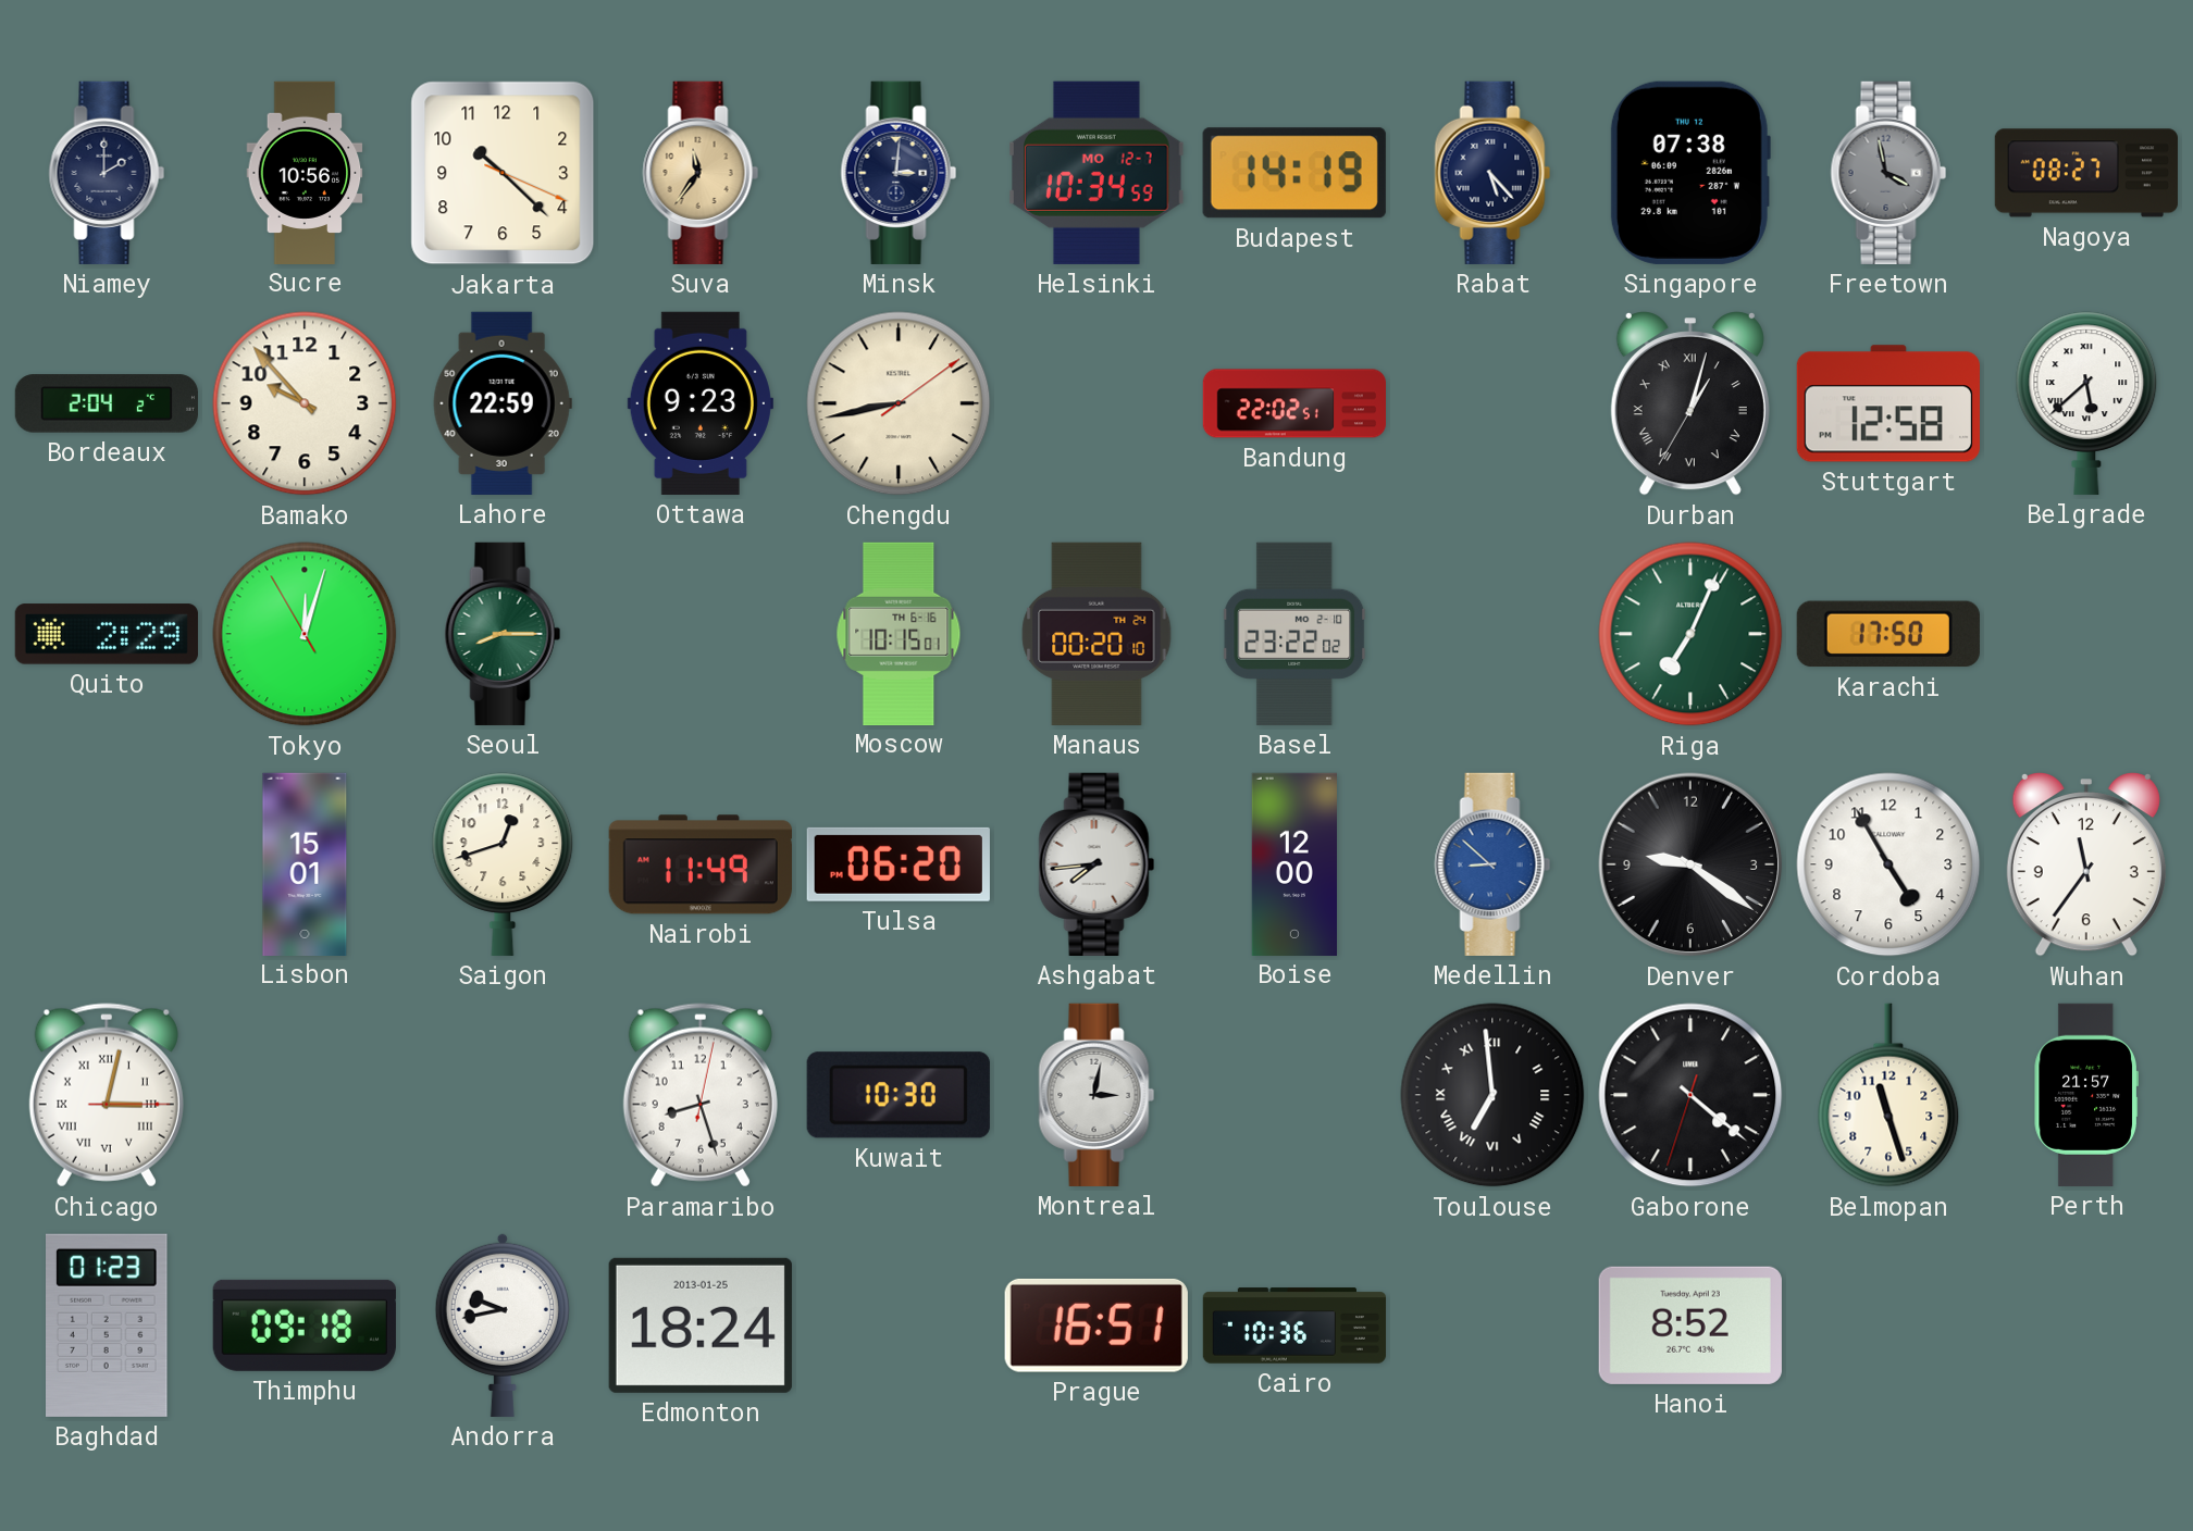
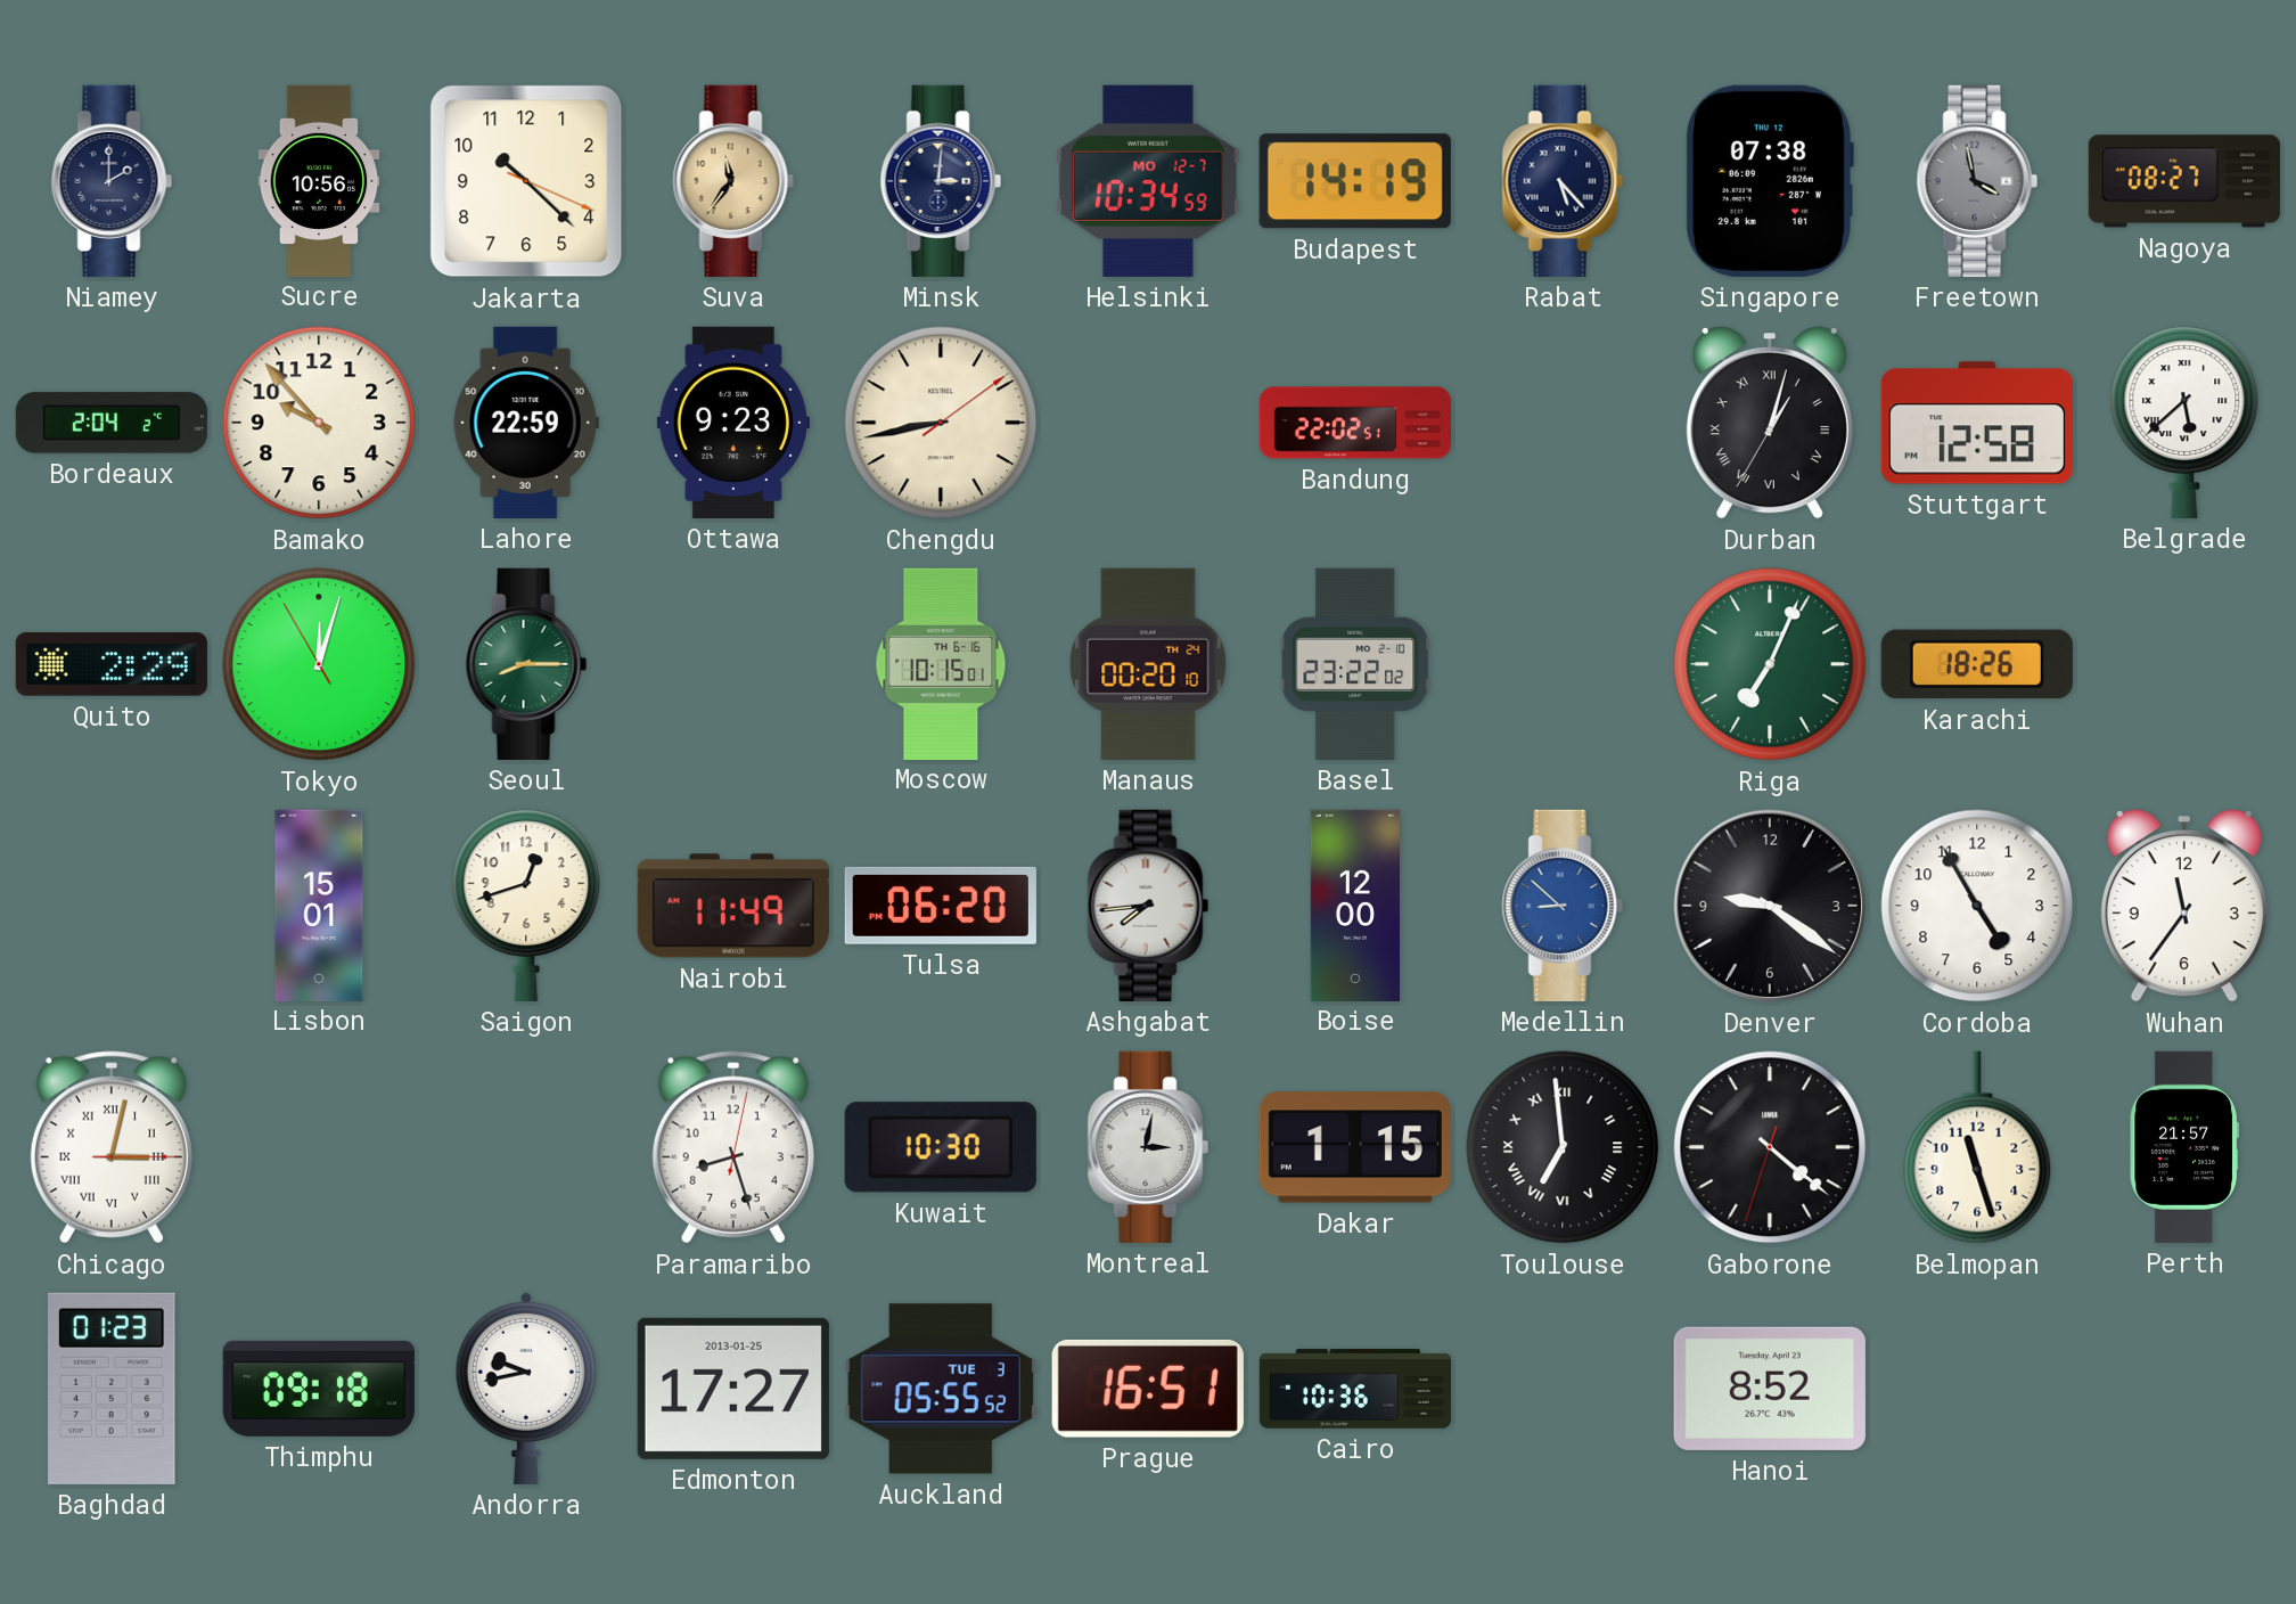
Karachi: 17:50 -> 18:26
Dakar: none -> 1:15
Edmonton: 18:24 -> 17:27
Auckland: none -> 05:55
